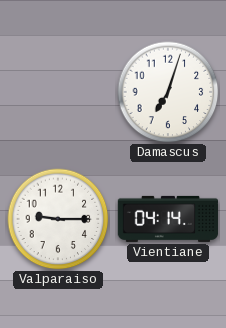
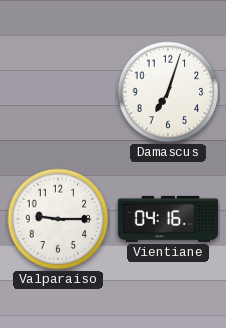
Vientiane: 04:14 -> 04:16
